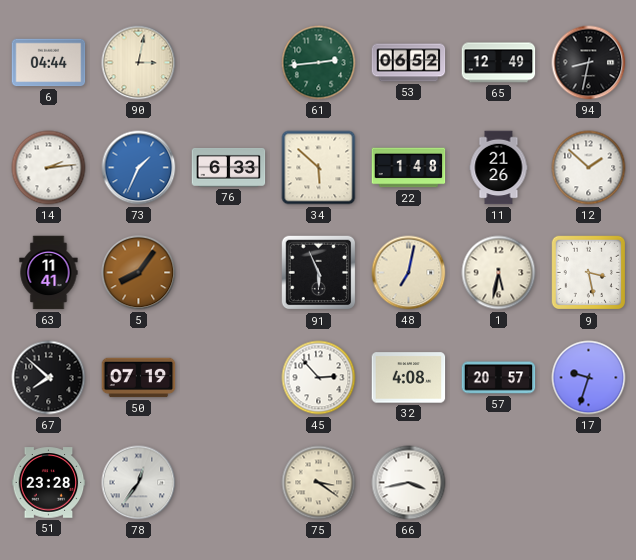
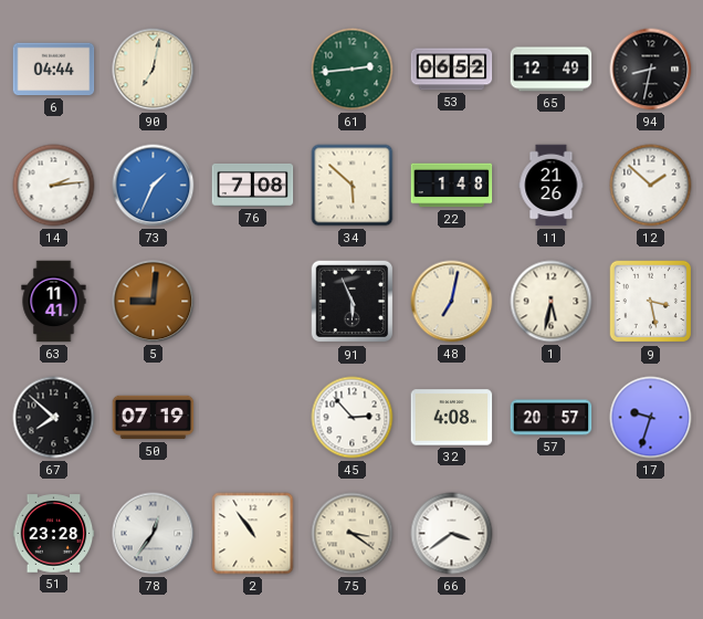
90: 3:02 -> 7:02
76: 6:33 -> 7:08
5: 8:06 -> 9:01
2: none -> 10:54
66: 3:43 -> 3:39
